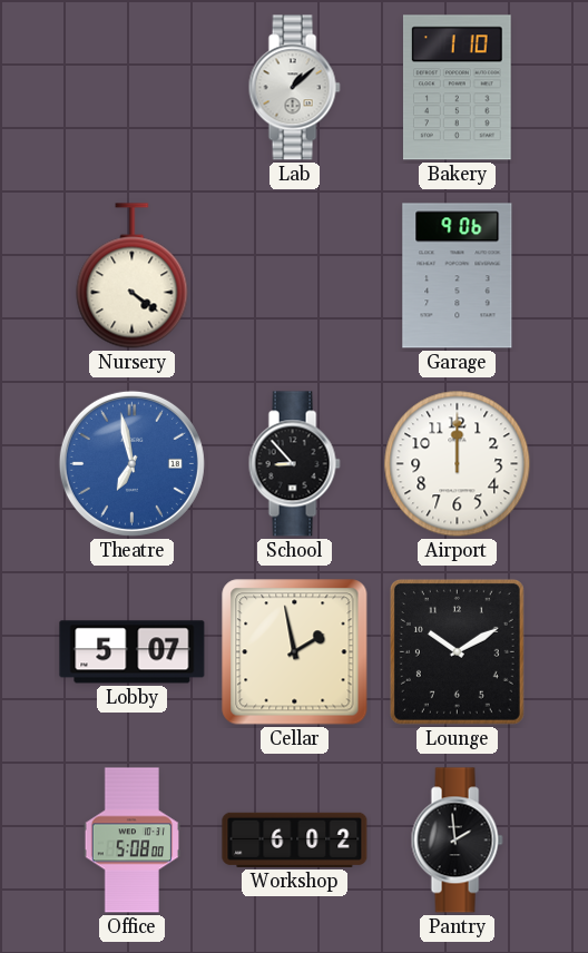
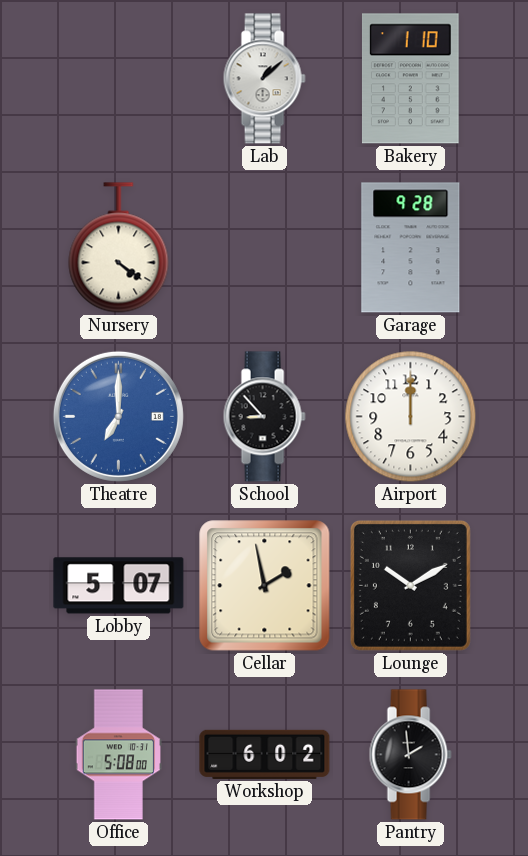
Garage: 9:06 -> 9:28
Theatre: 6:58 -> 7:00
